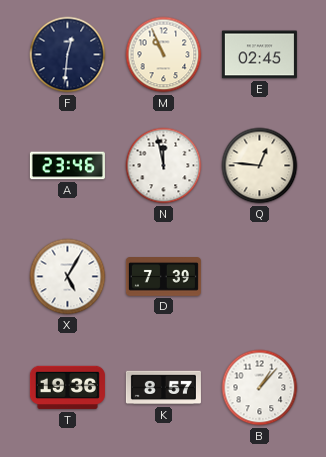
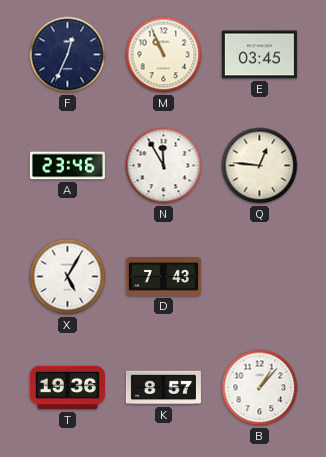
F: 12:31 -> 12:34
E: 02:45 -> 03:45
N: 11:58 -> 11:55
D: 7:39 -> 7:43
